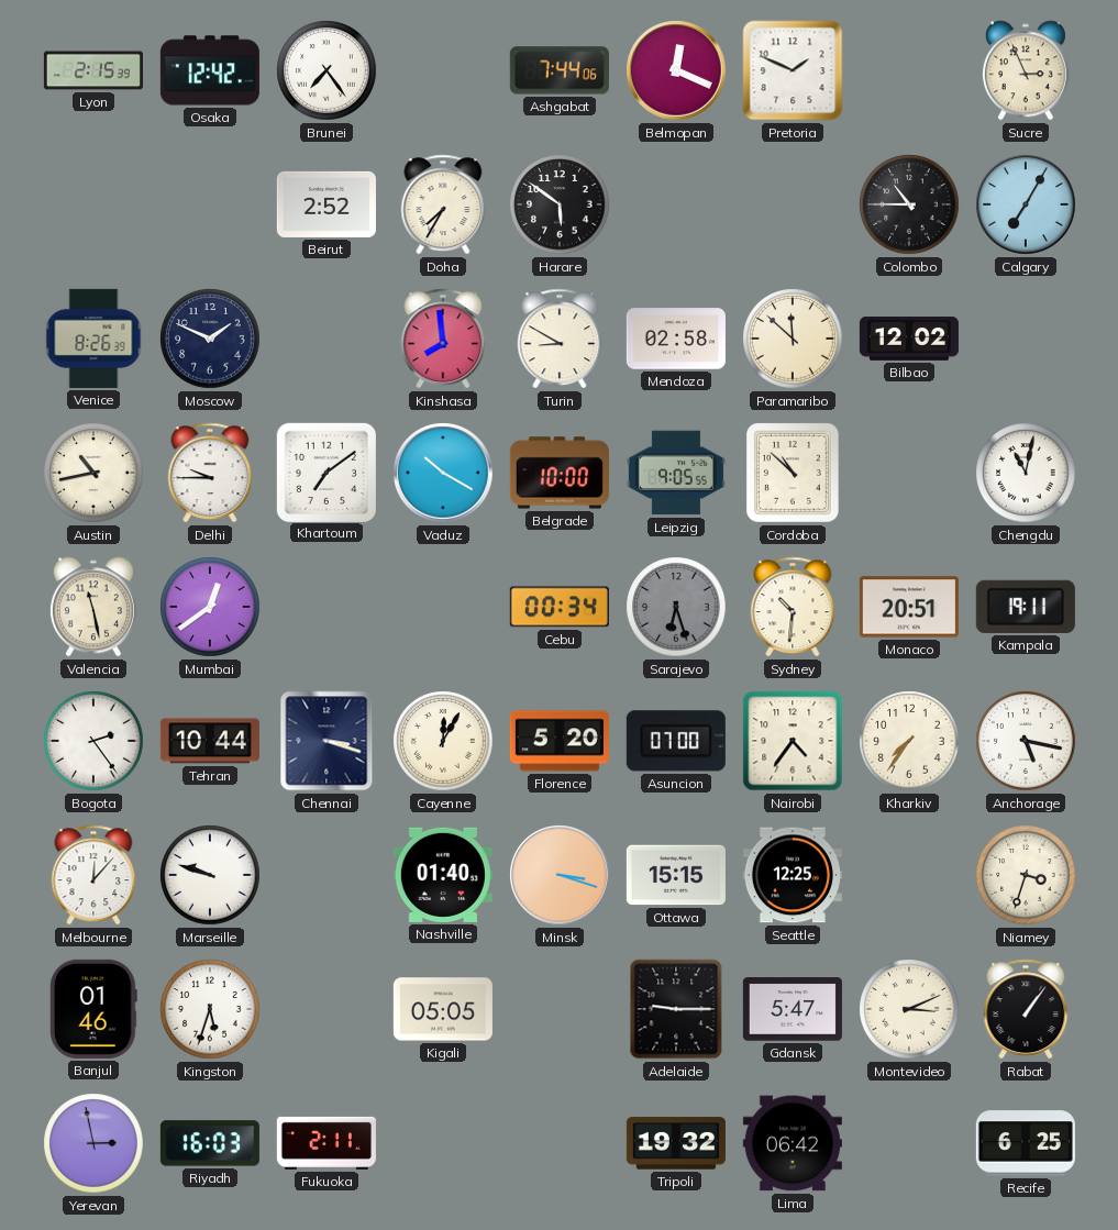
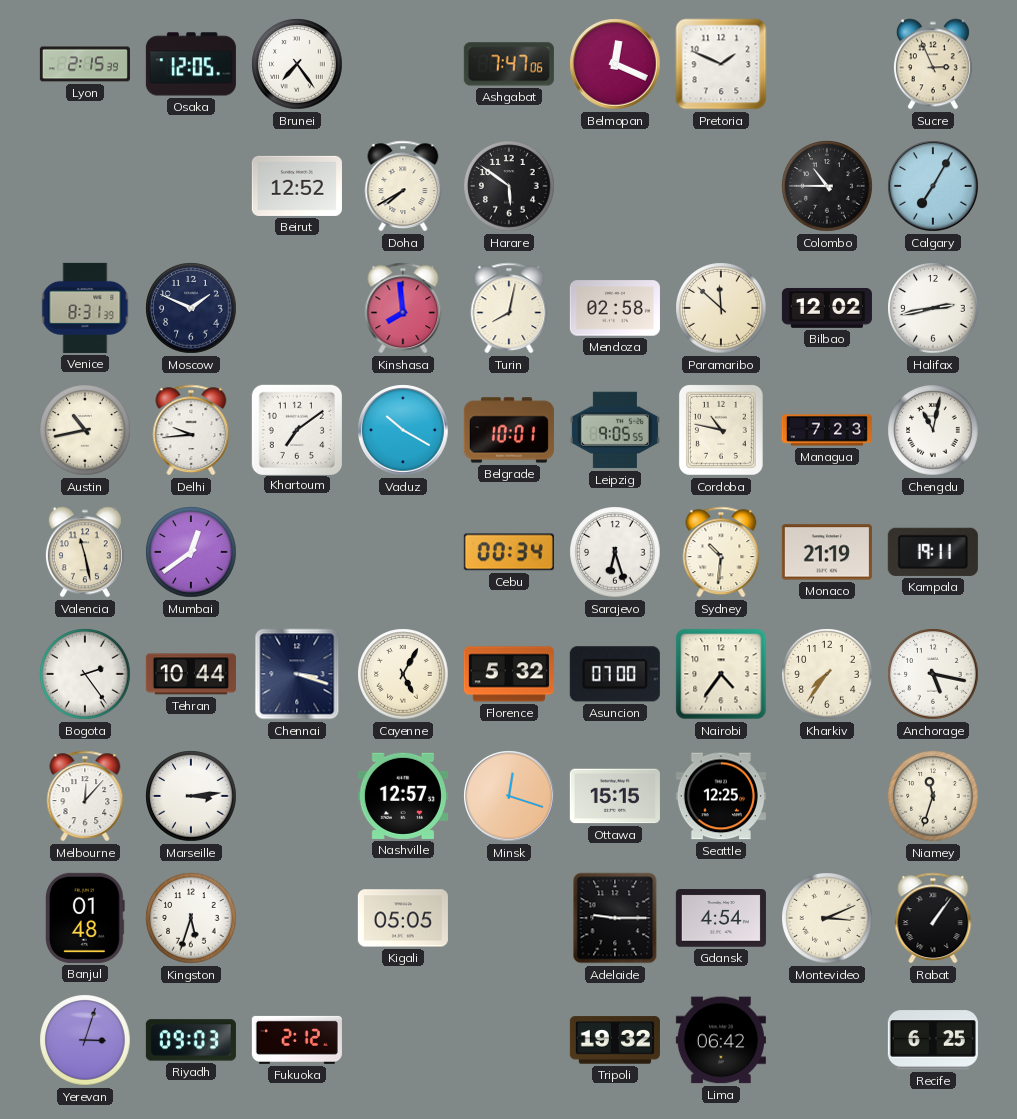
Osaka: 12:42 -> 12:05
Ashgabat: 7:44 -> 7:47
Beirut: 2:52 -> 12:52
Doha: 7:35 -> 7:40
Venice: 8:26 -> 8:31
Turin: 8:50 -> 8:02
Halifax: none -> 2:43
Delhi: 9:45 -> 9:44
Belgrade: 10:00 -> 10:01
Cordoba: 10:52 -> 10:47
Managua: none -> 7:23
Sarajevo dial: grey -> white
Monaco: 20:51 -> 21:19
Cayenne: 12:05 -> 5:05
Florence: 5:20 -> 5:32
Marseille: 9:48 -> 3:14
Nashville: 01:40 -> 12:57
Minsk: 3:18 -> 12:18
Niamey: 3:33 -> 11:33
Banjul: 01:46 -> 01:48
Gdansk: 5:47 -> 4:54
Yerevan: 2:58 -> 3:03
Riyadh: 16:03 -> 09:03
Fukuoka: 2:11 -> 2:12
